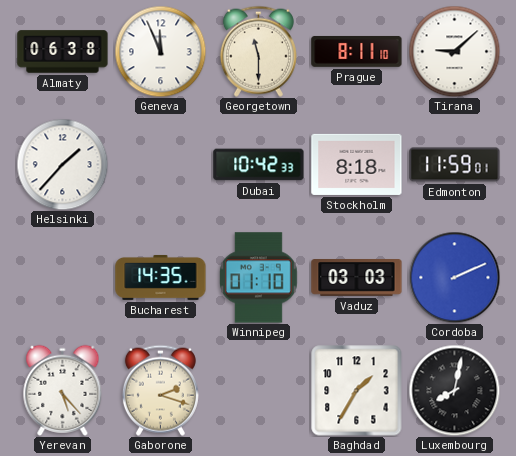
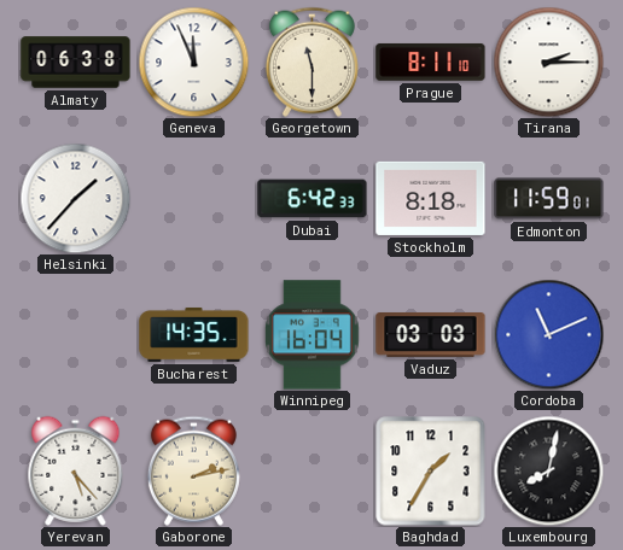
Tirana: 9:08 -> 2:15
Dubai: 10:42 -> 6:42
Winnipeg: 01:10 -> 16:04
Cordoba: 2:11 -> 11:11
Gaborone: 2:18 -> 2:13
